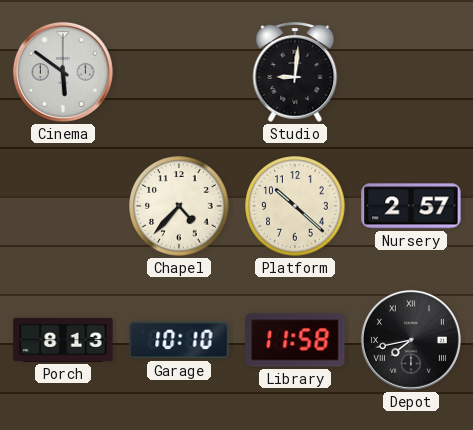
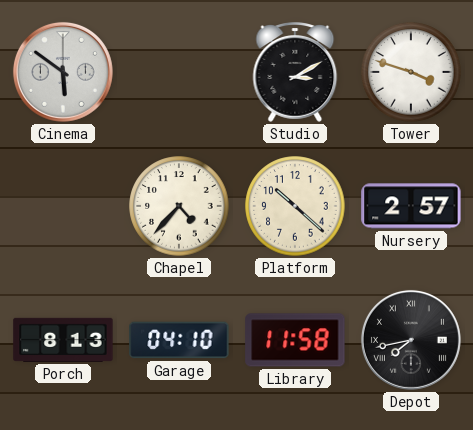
Studio: 9:01 -> 3:10
Tower: none -> 3:48
Garage: 10:10 -> 04:10
